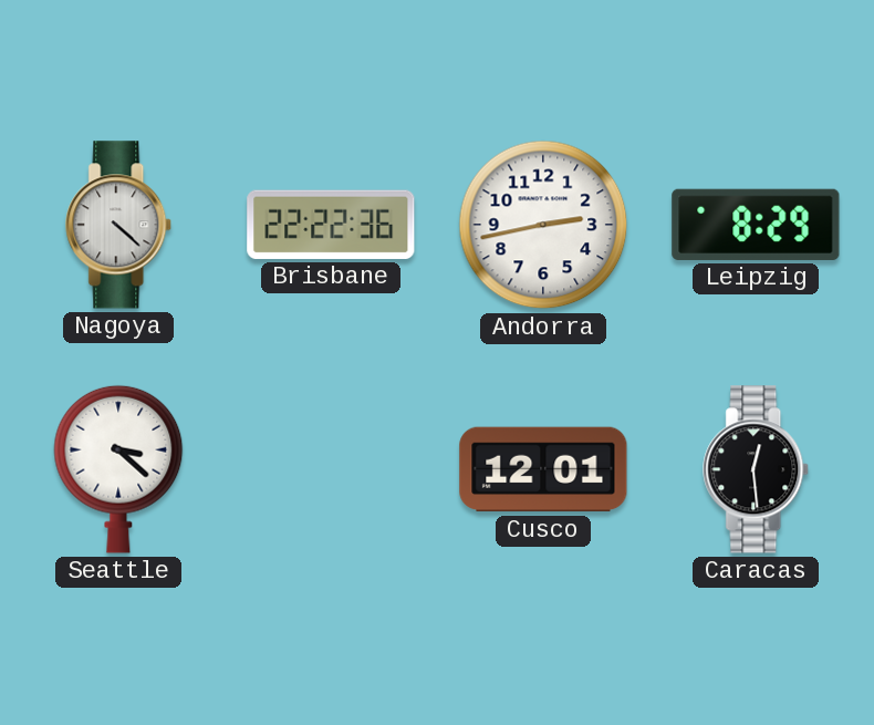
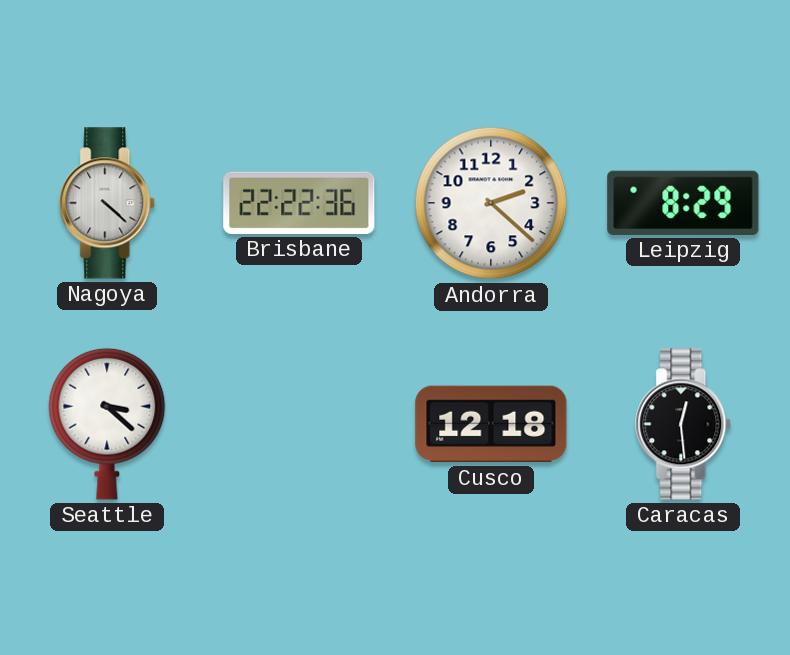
Andorra: 2:43 -> 2:22
Cusco: 12:01 -> 12:18
